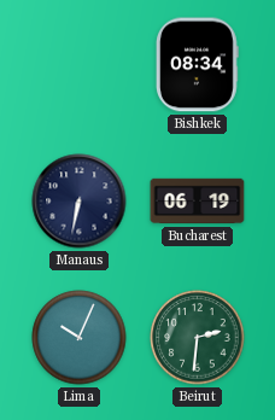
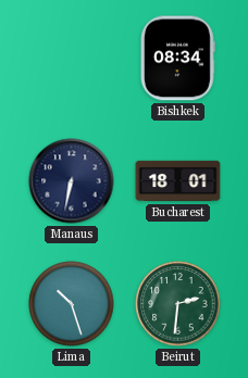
Bucharest: 06:19 -> 18:01
Lima: 10:04 -> 10:27
